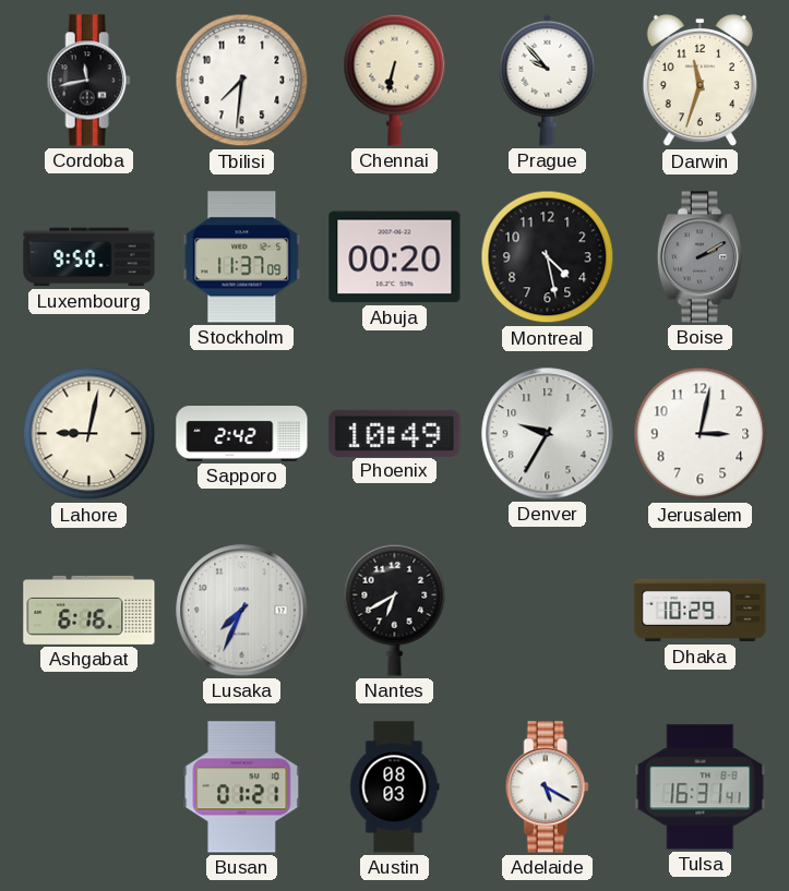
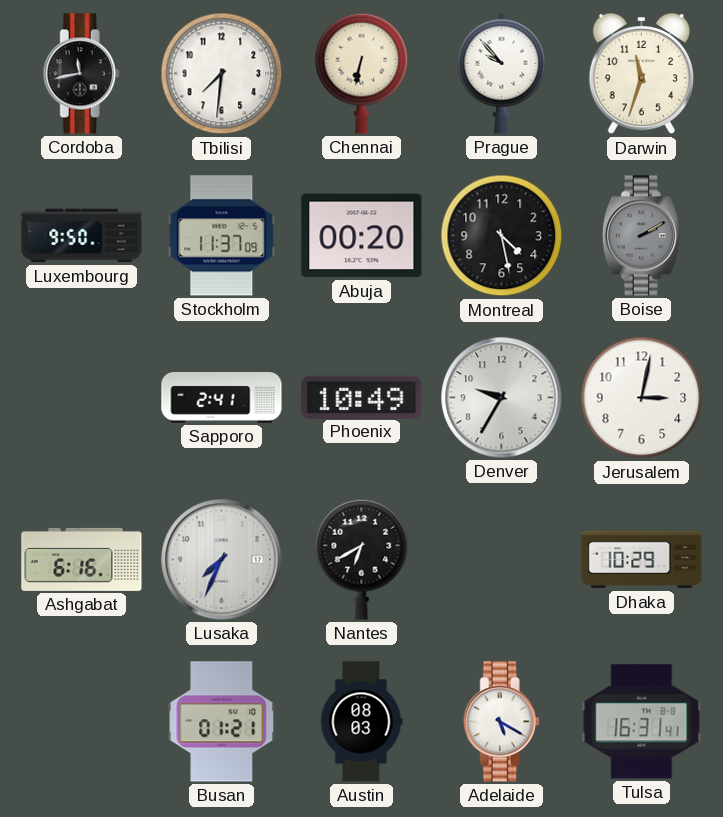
Lahore: 9:02 -> none
Sapporo: 2:42 -> 2:41
